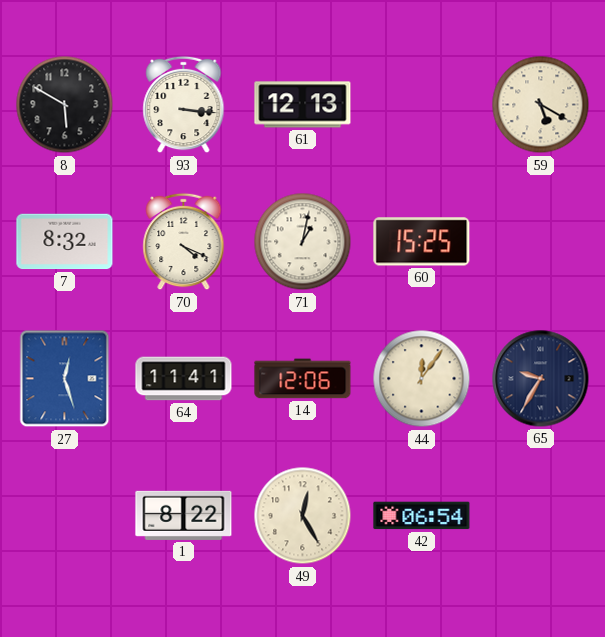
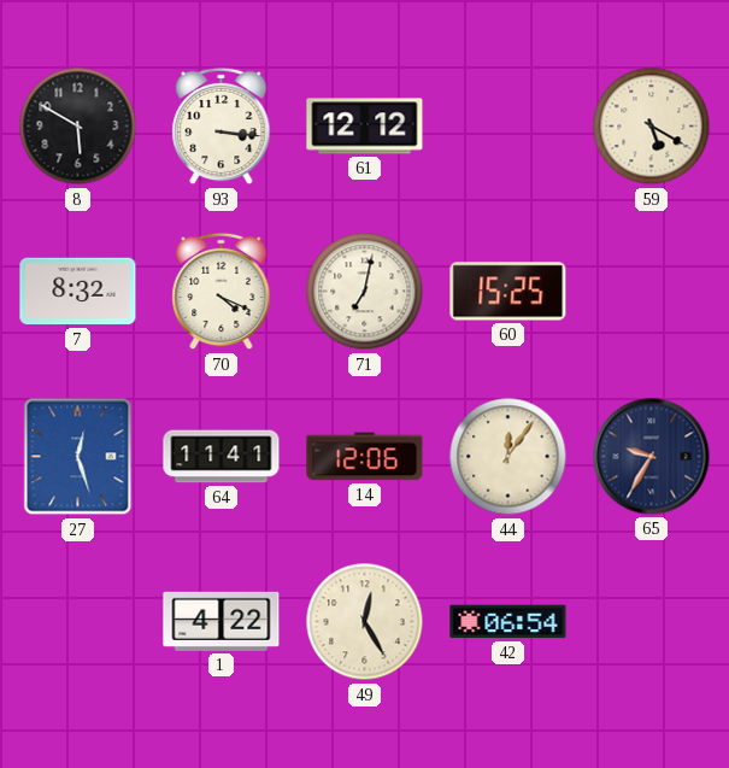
61: 12:13 -> 12:12
71: 1:02 -> 7:02
1: 8:22 -> 4:22
